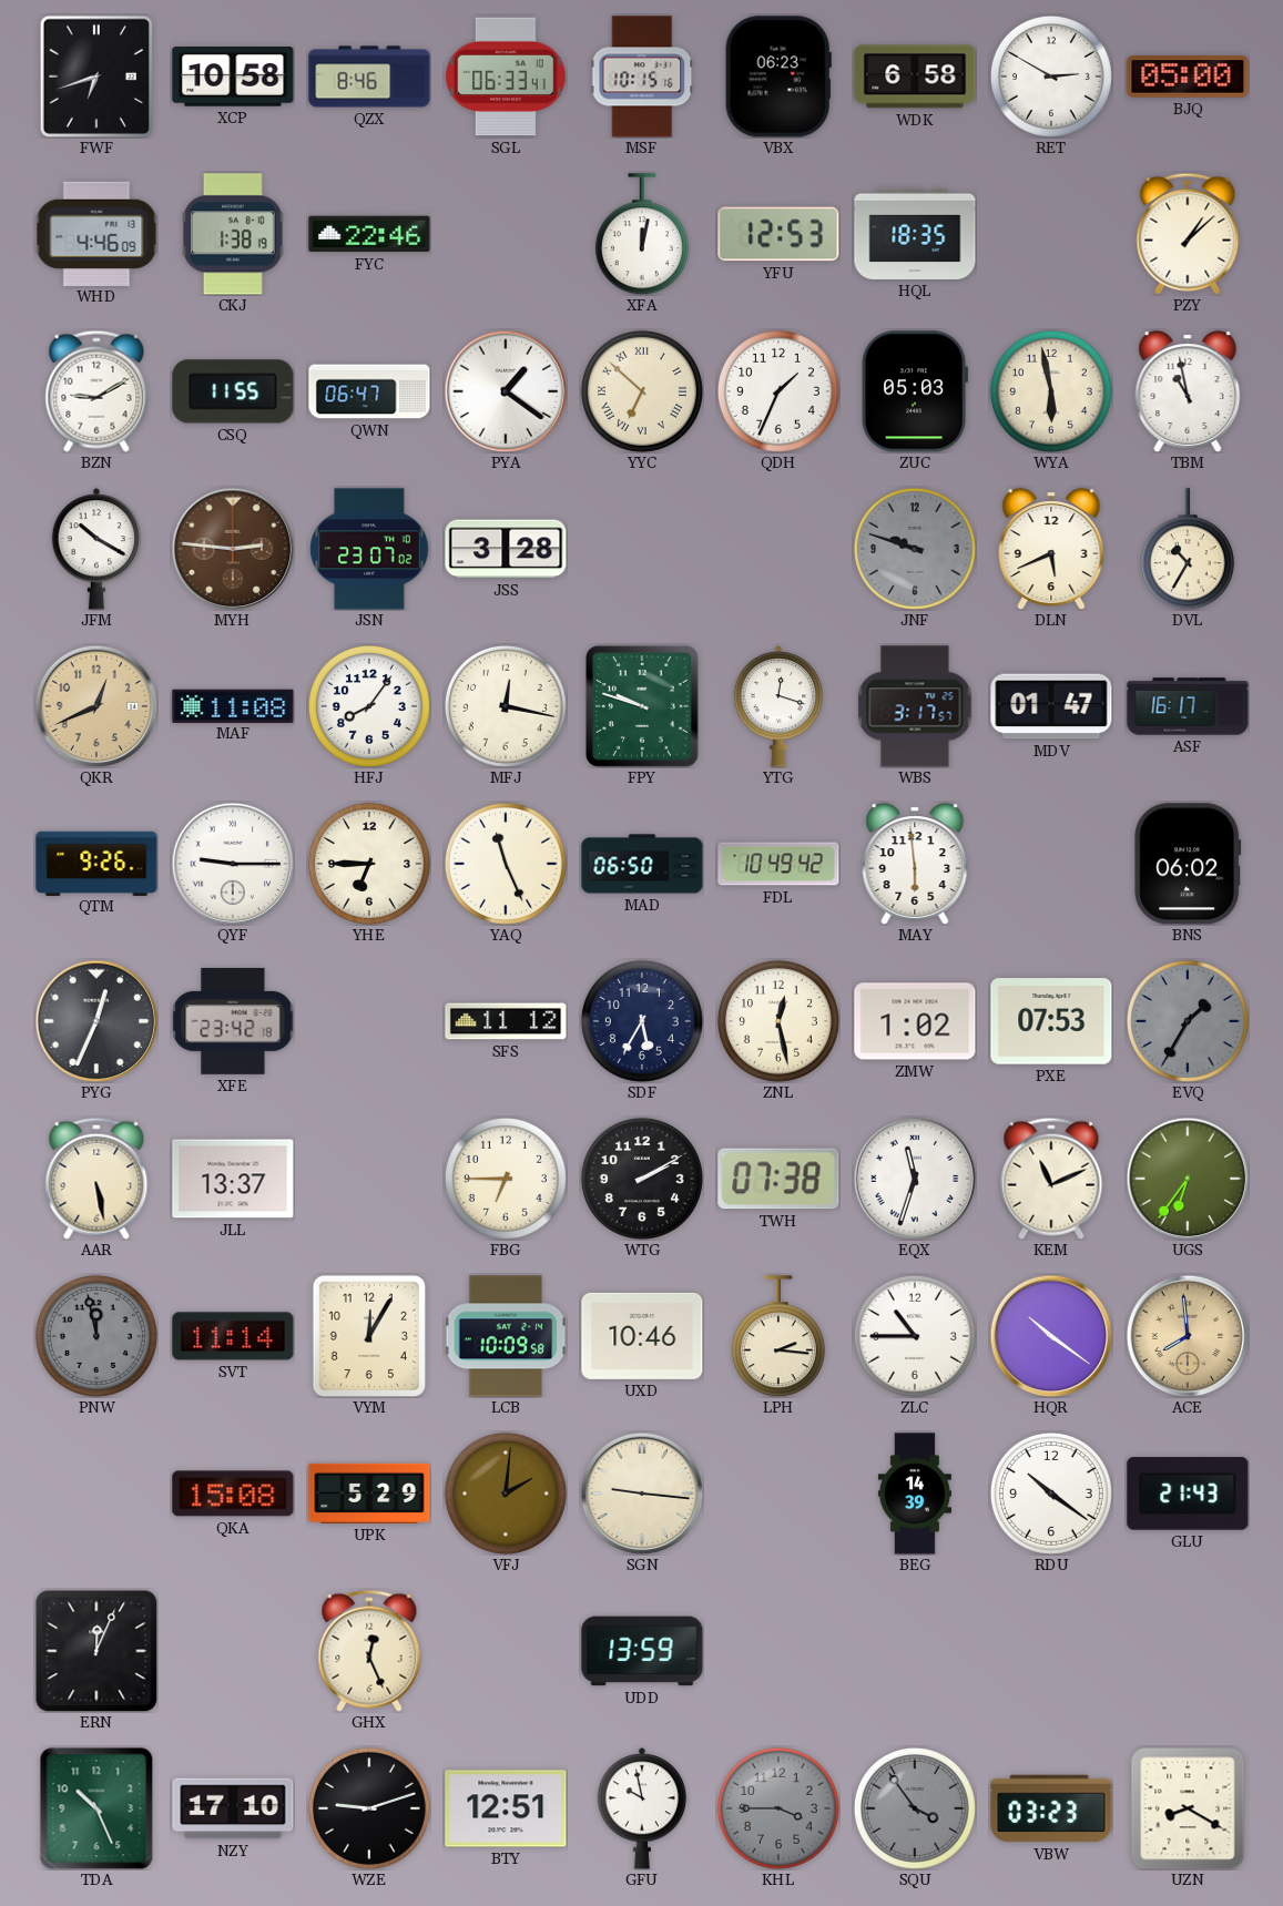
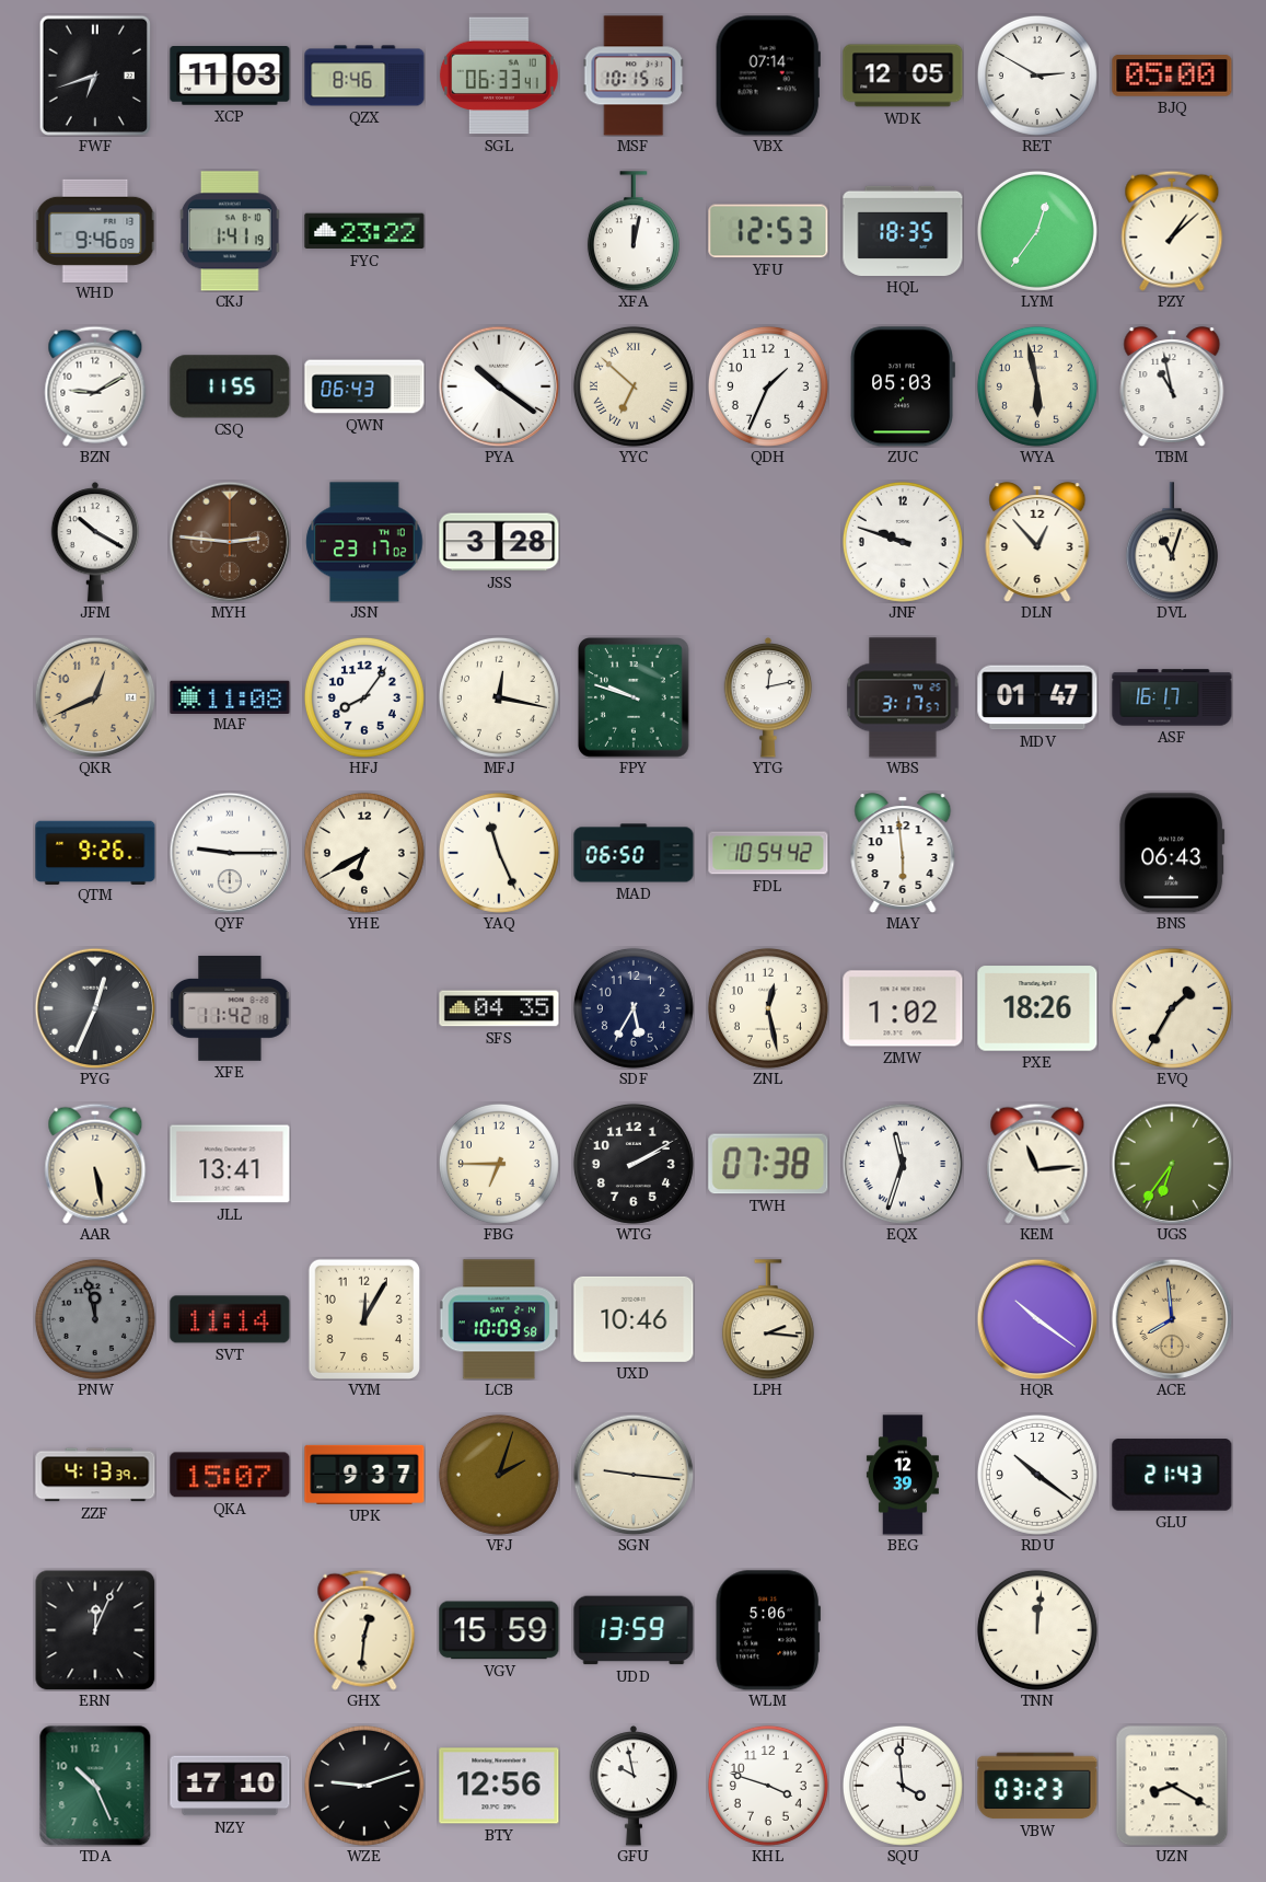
XCP: 10:58 -> 11:03
VBX: 06:23 -> 07:14
WDK: 6:58 -> 12:05
WHD: 4:46 -> 9:46
CKJ: 1:38 -> 1:41
FYC: 22:46 -> 23:22
LYM: none -> 12:36
QWN: 06:47 -> 06:43
PYA: 1:21 -> 10:21
JSN: 23:07 -> 23:17
JNF dial: grey -> white
DLN: 5:41 -> 12:53
DVL: 10:35 -> 11:03
YTG: 12:18 -> 12:13
YHE: 6:45 -> 6:40
FDL: 10:49 -> 10:54
BNS: 06:02 -> 06:43
XFE: 23:42 -> 11:42
SFS: 11:12 -> 04:35
PXE: 07:53 -> 18:26
EVQ dial: grey -> cream
JLL: 13:37 -> 13:41
KEM: 11:11 -> 11:14
ZLC: 10:45 -> none
ZZF: none -> 4:13
QKA: 15:08 -> 15:07
UPK: 5:29 -> 9:37
VFJ: 2:01 -> 2:03
BEG: 14:39 -> 12:39
GHX: 12:26 -> 12:31
VGV: none -> 15:59
WLM: none -> 5:06
TNN: none -> 12:01
BTY: 12:51 -> 12:56
KHL: 3:45 -> 3:48
KHL dial: grey -> white
SQU: 3:54 -> 3:59
SQU dial: grey -> white
